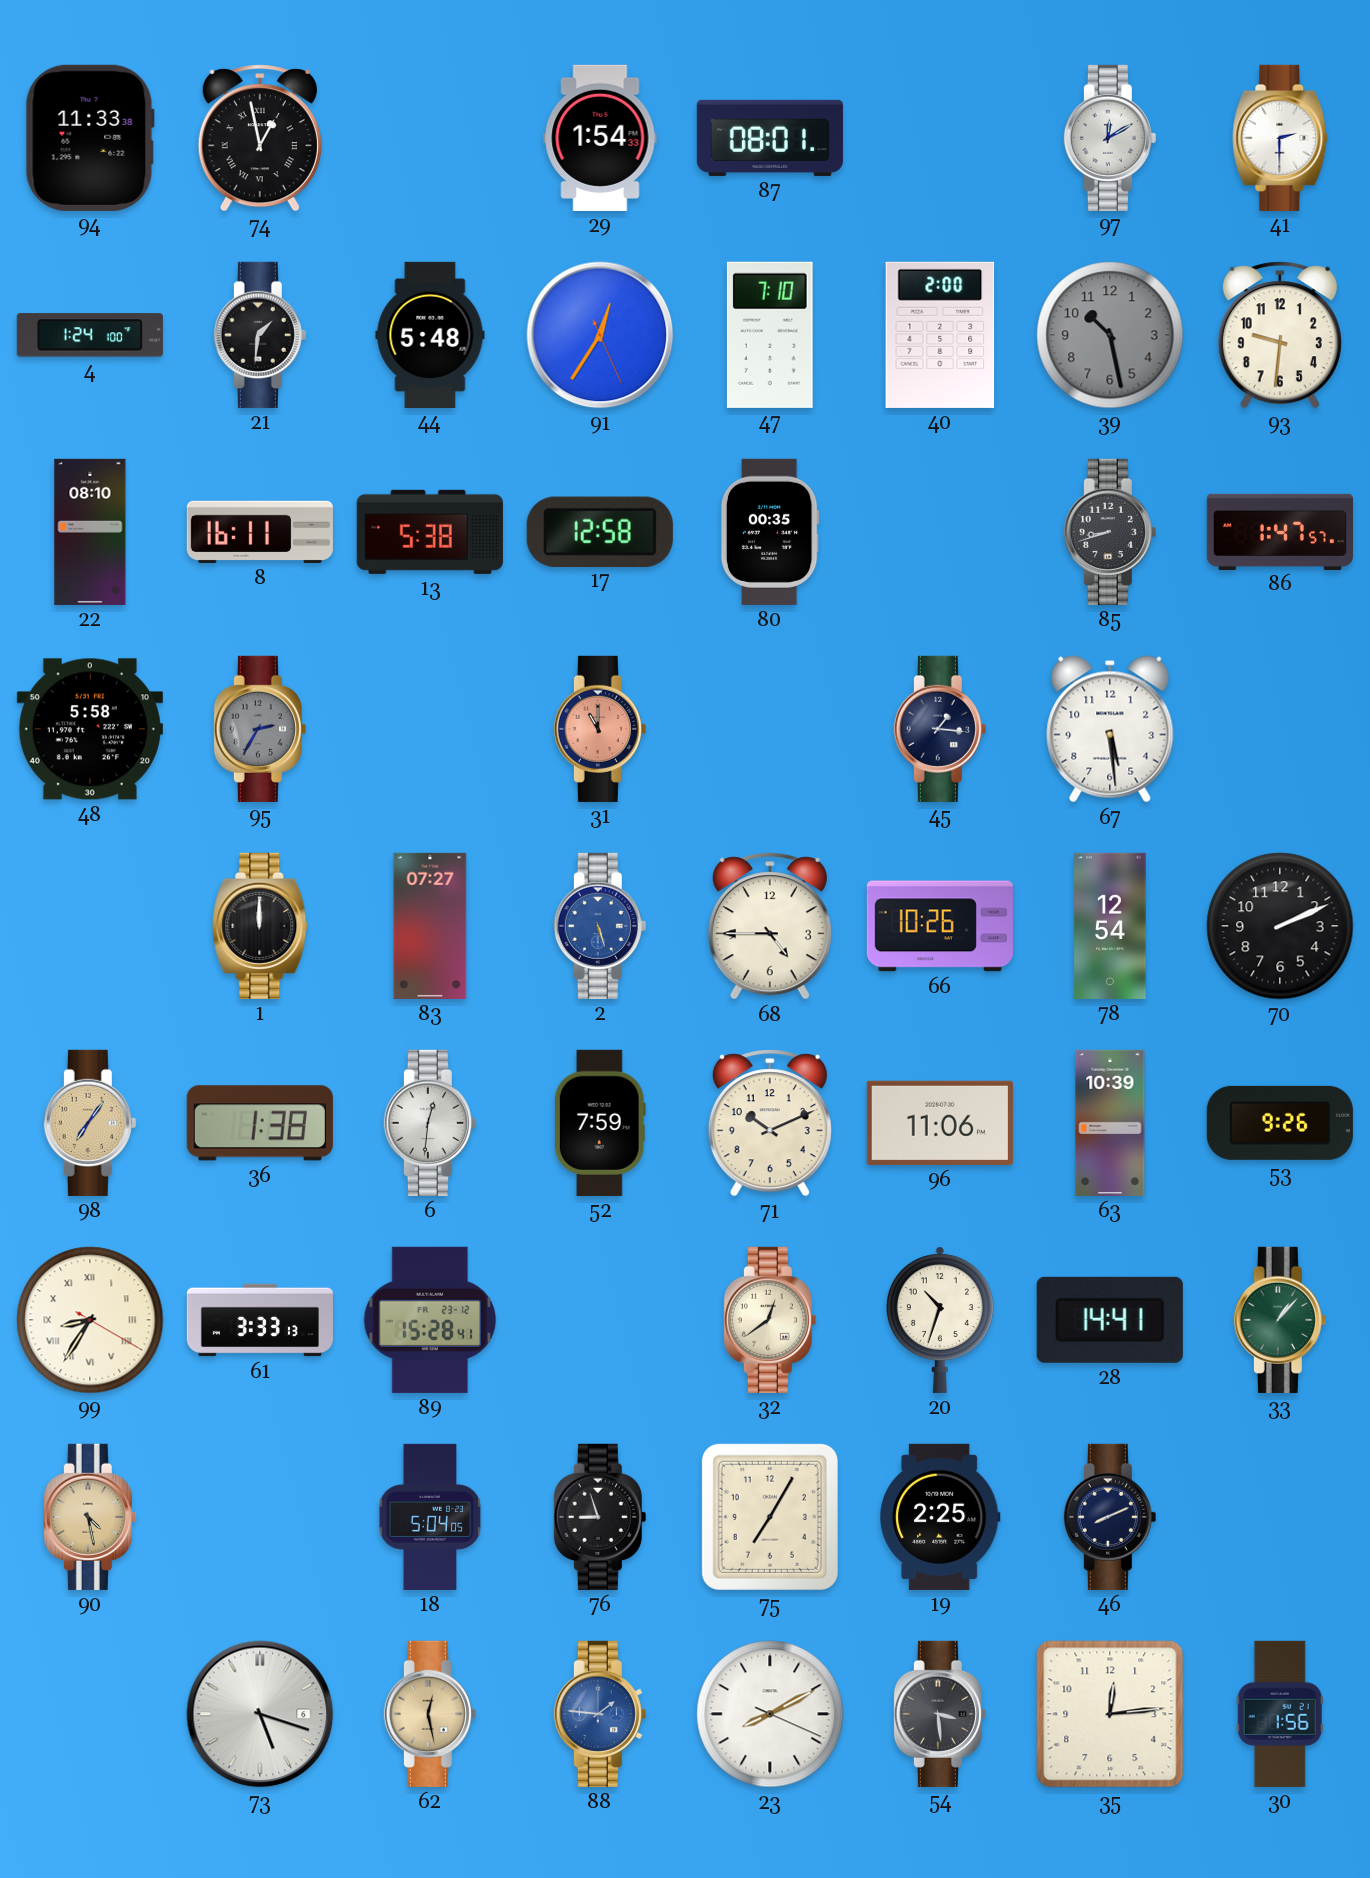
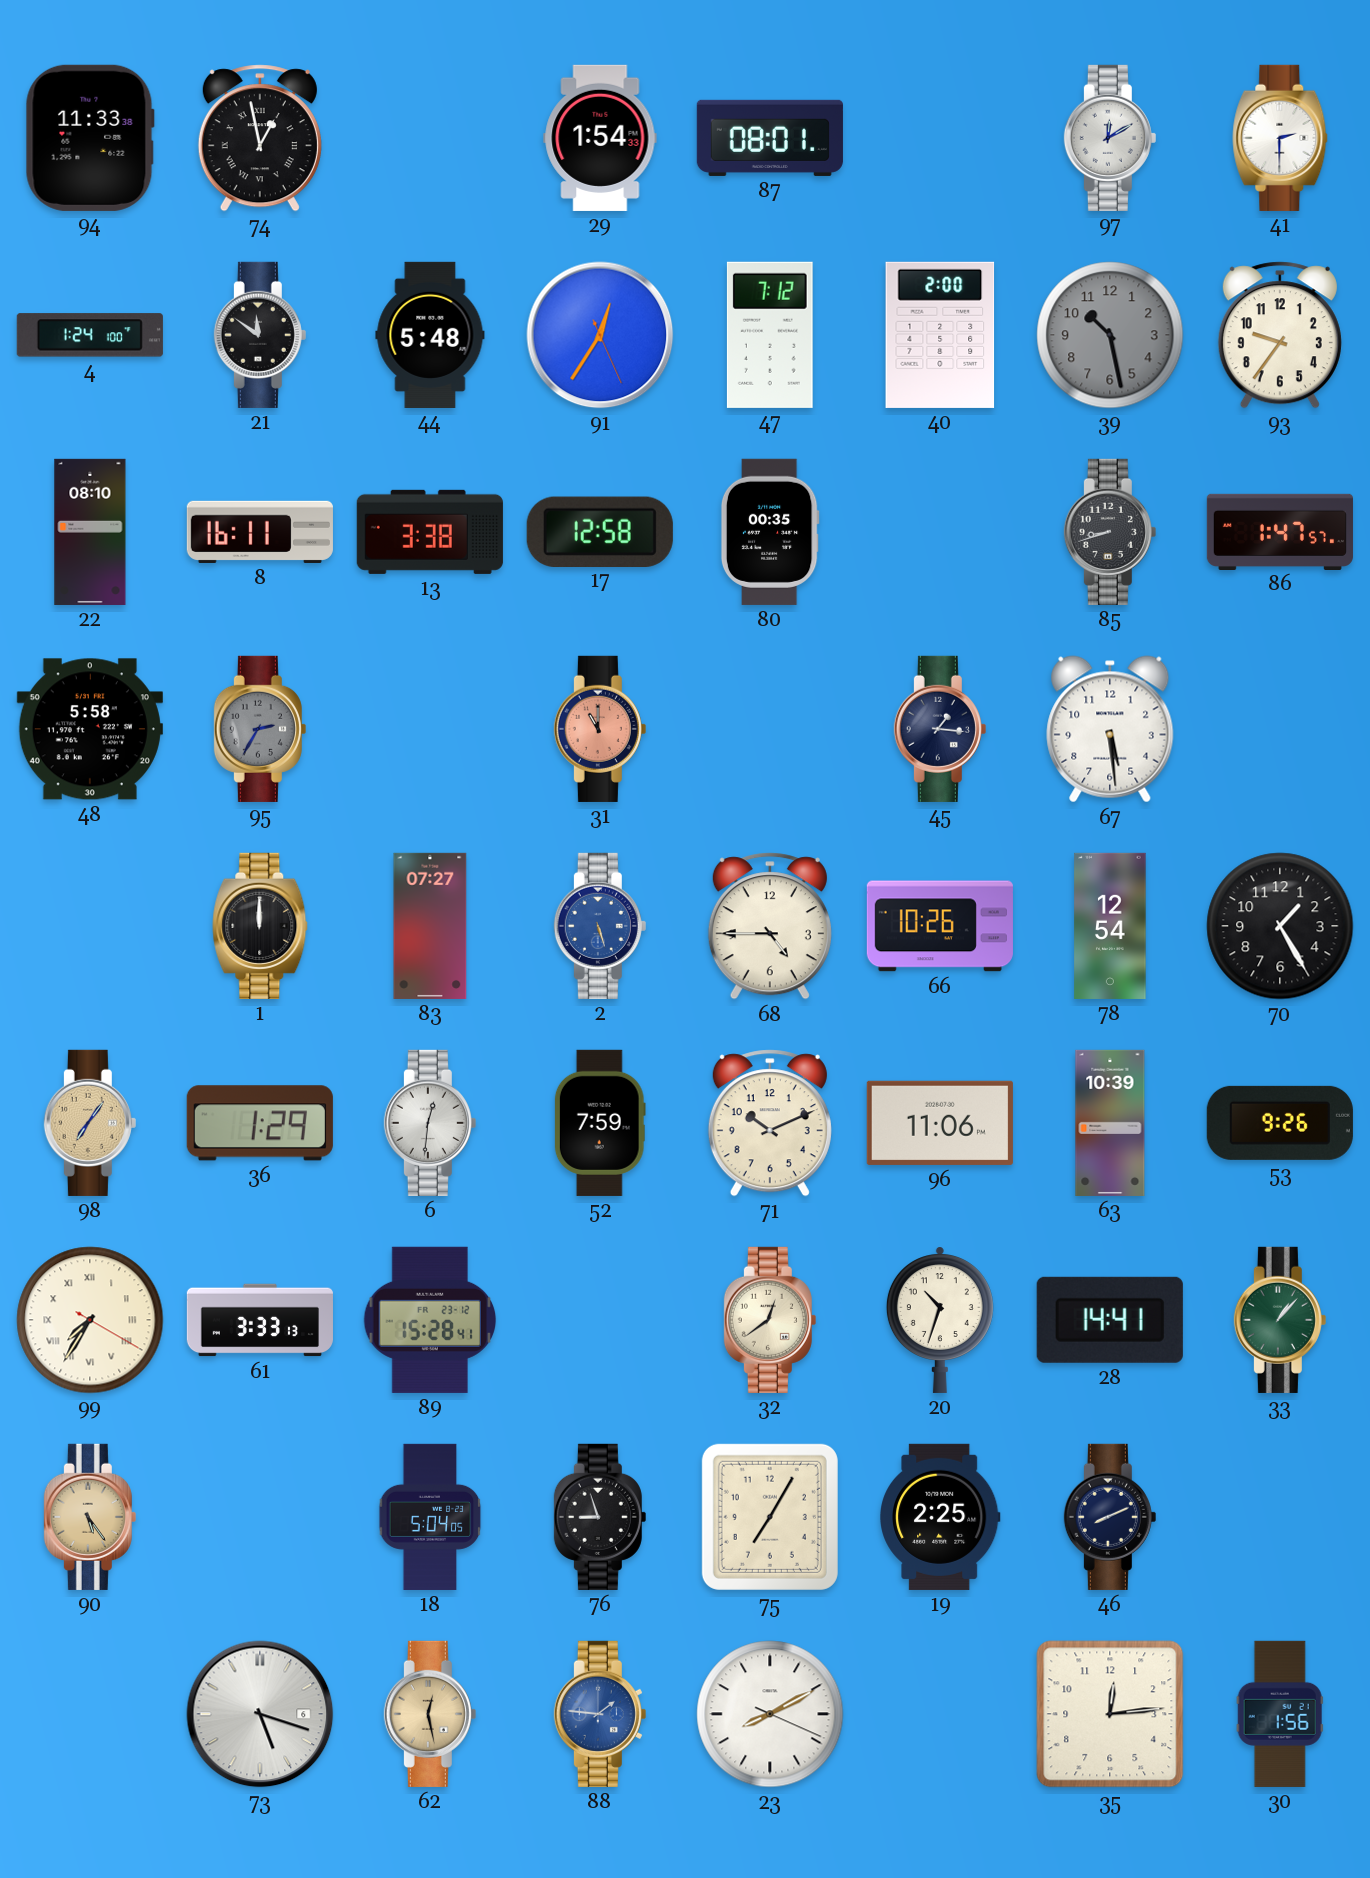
21: 1:31 -> 11:51
47: 7:10 -> 7:12
93: 9:31 -> 9:36
13: 5:38 -> 3:38
70: 2:11 -> 1:25
36: 1:38 -> 1:29
99: 8:35 -> 7:35
90: 4:28 -> 5:24
54: 3:29 -> none
